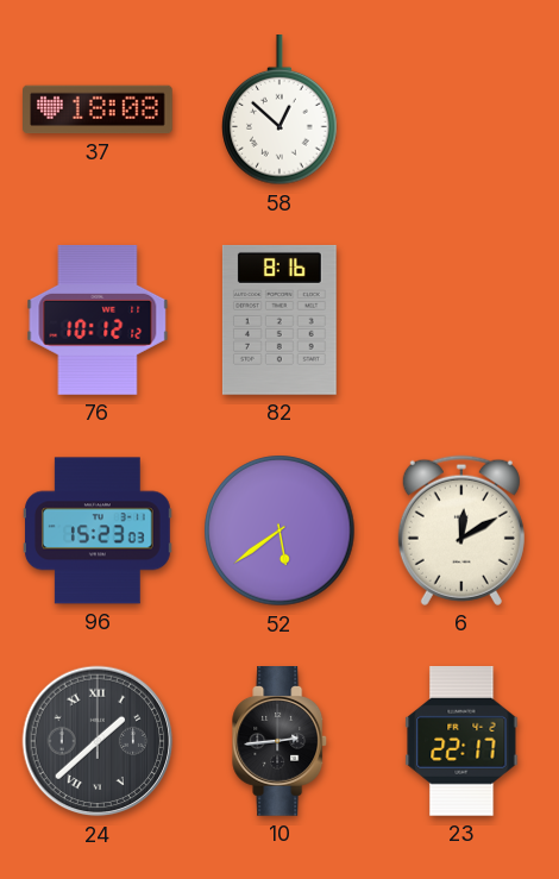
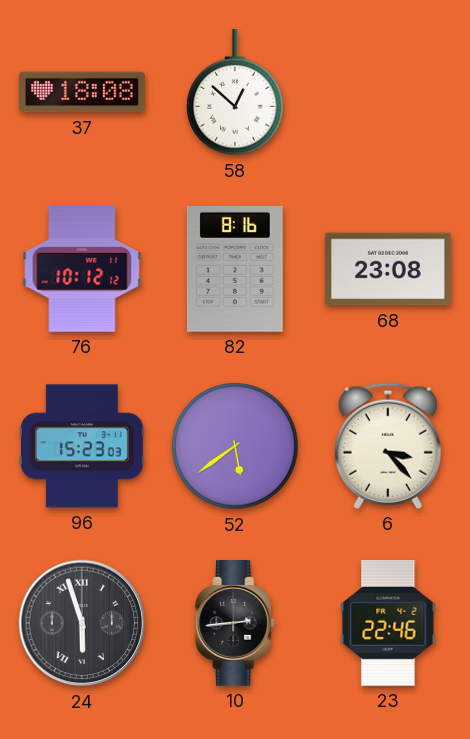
68: none -> 23:08
6: 12:10 -> 3:23
24: 1:38 -> 5:57
23: 22:17 -> 22:46
